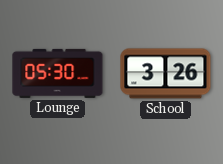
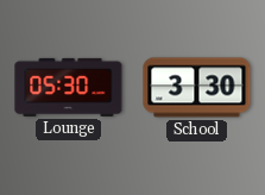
School: 3:26 -> 3:30
